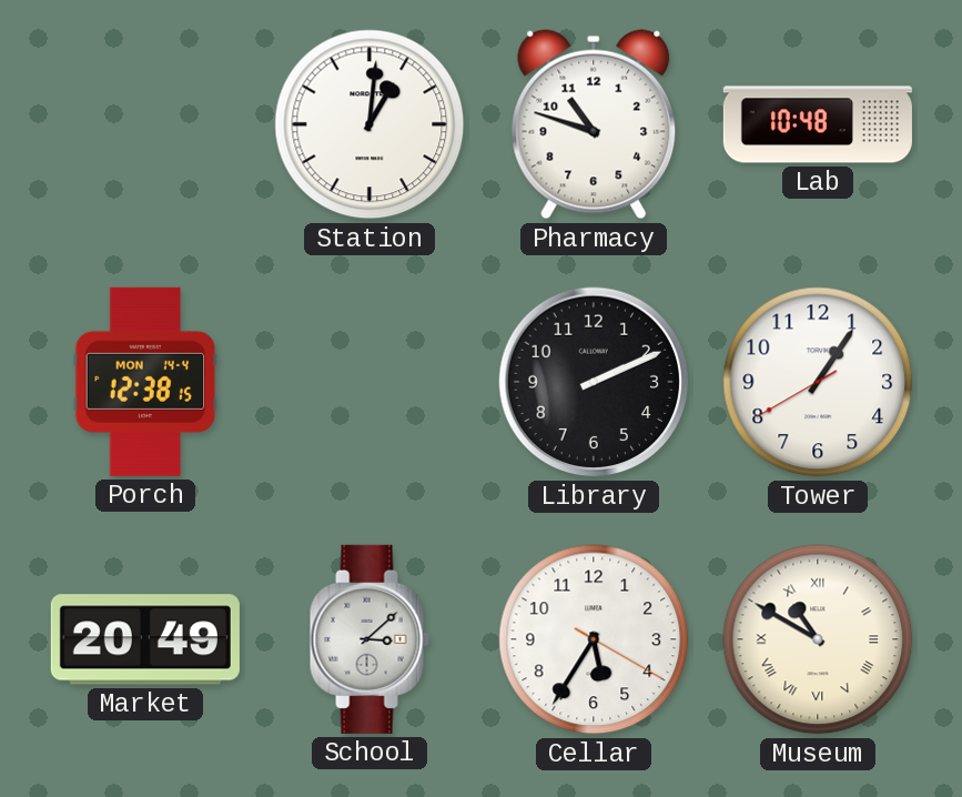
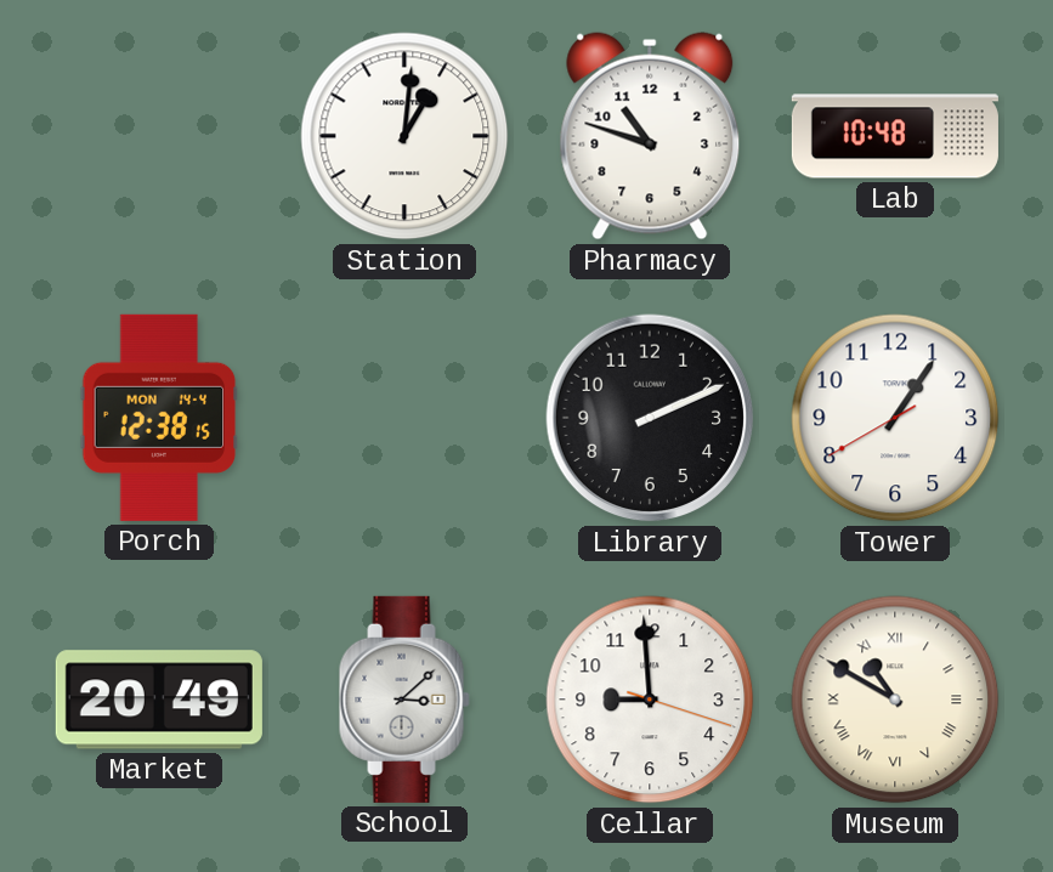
Cellar: 5:35 -> 8:59
